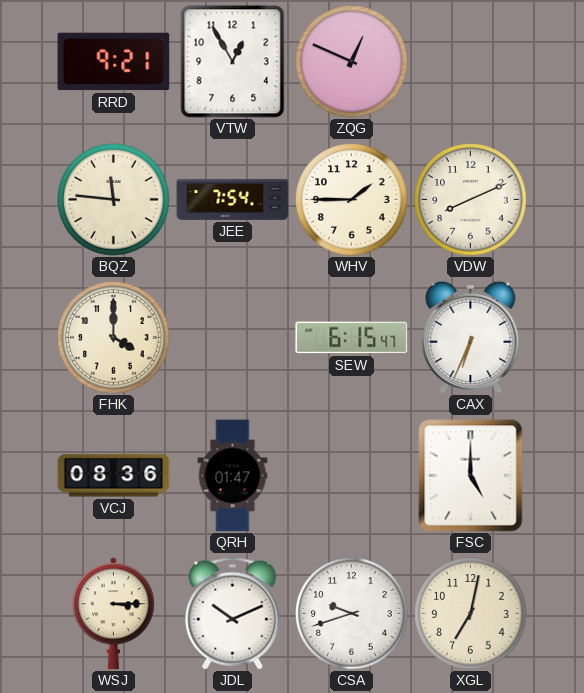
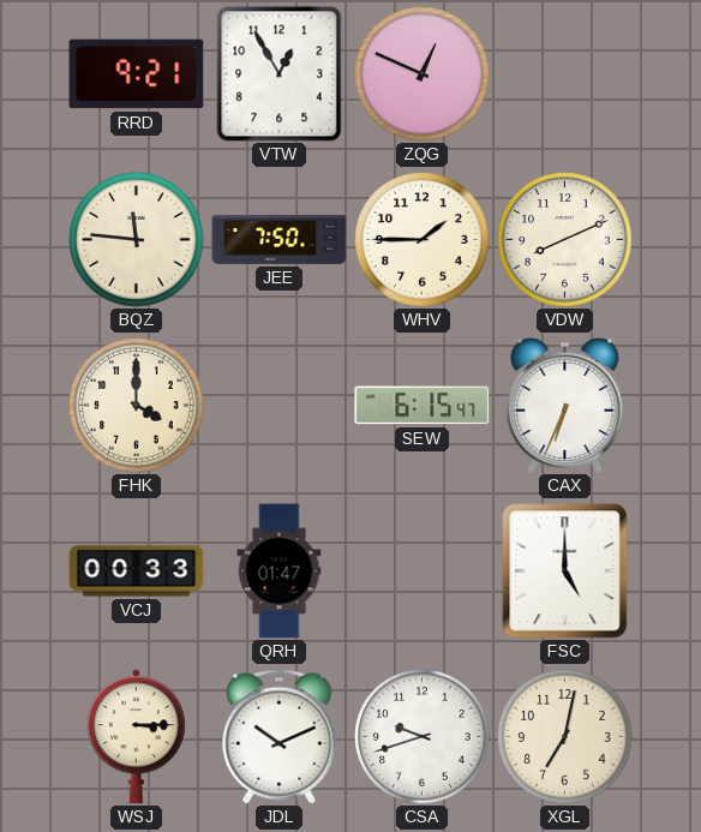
JEE: 7:54 -> 7:50
VCJ: 08:36 -> 00:33
